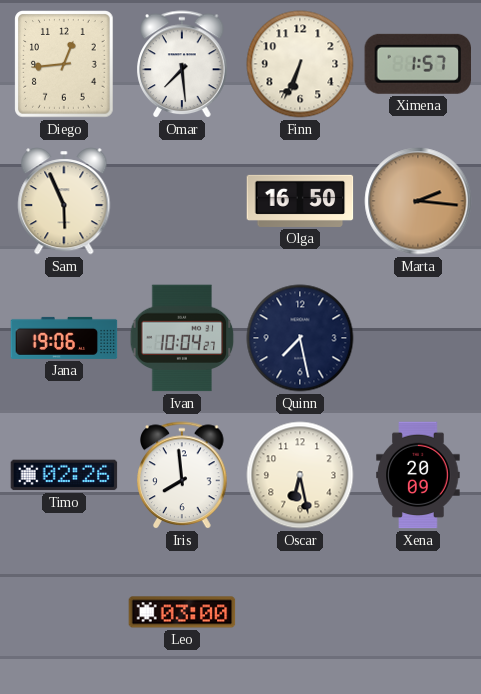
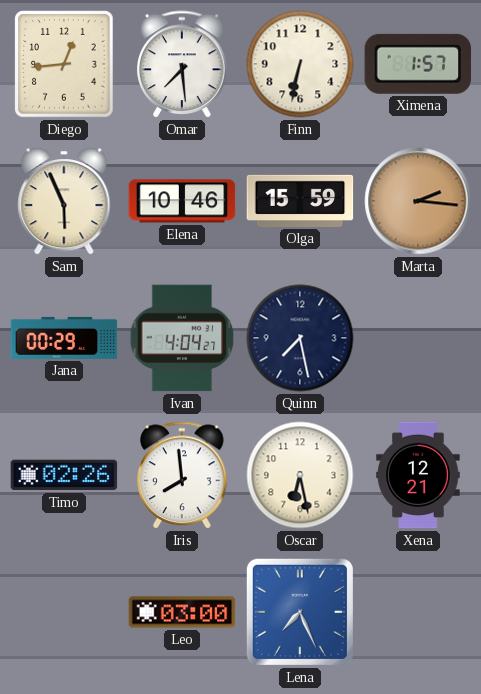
Finn: 6:34 -> 6:32
Elena: none -> 10:46
Olga: 16:50 -> 15:59
Jana: 19:06 -> 00:29
Ivan: 10:04 -> 4:04
Xena: 20:09 -> 12:21
Lena: none -> 7:26
